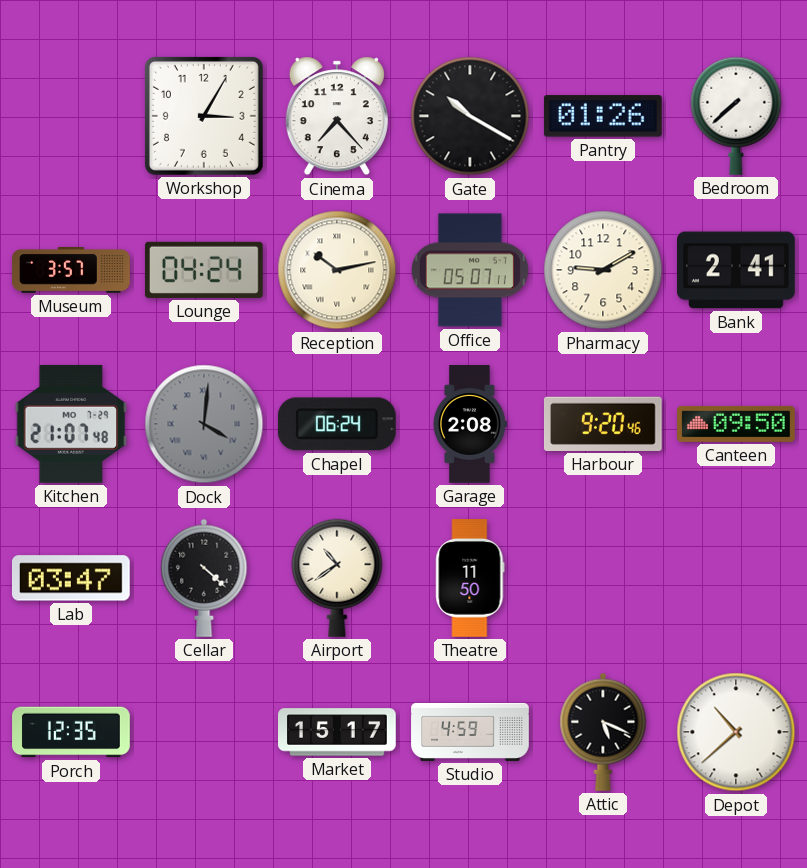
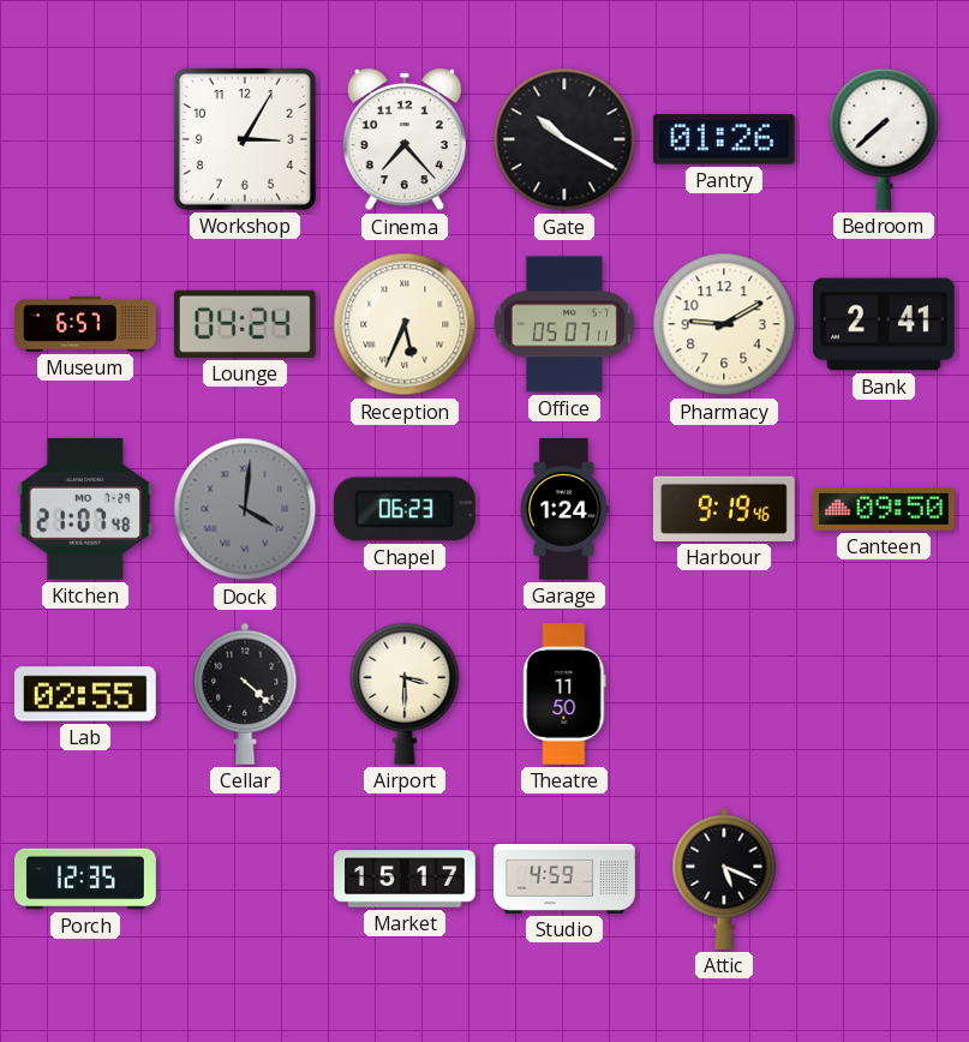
Museum: 3:57 -> 6:57
Reception: 10:13 -> 5:34
Chapel: 06:24 -> 06:23
Garage: 2:08 -> 1:24
Harbour: 9:20 -> 9:19
Lab: 03:47 -> 02:55
Airport: 10:39 -> 3:30
Depot: 10:38 -> none
